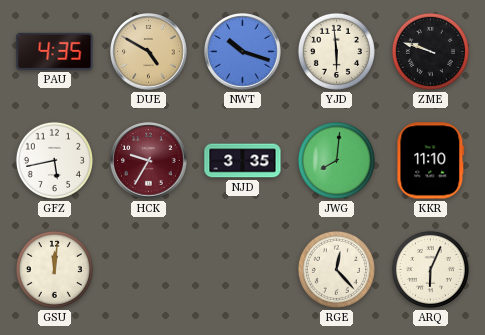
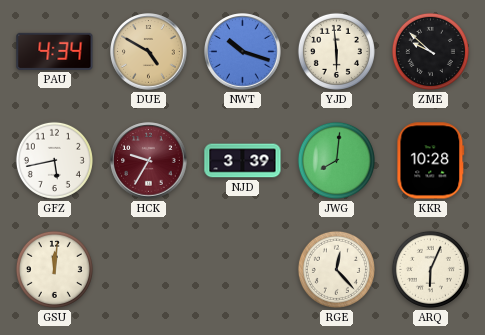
PAU: 4:35 -> 4:34
ZME: 9:48 -> 9:52
NJD: 3:35 -> 3:39
KKR: 11:10 -> 10:28
